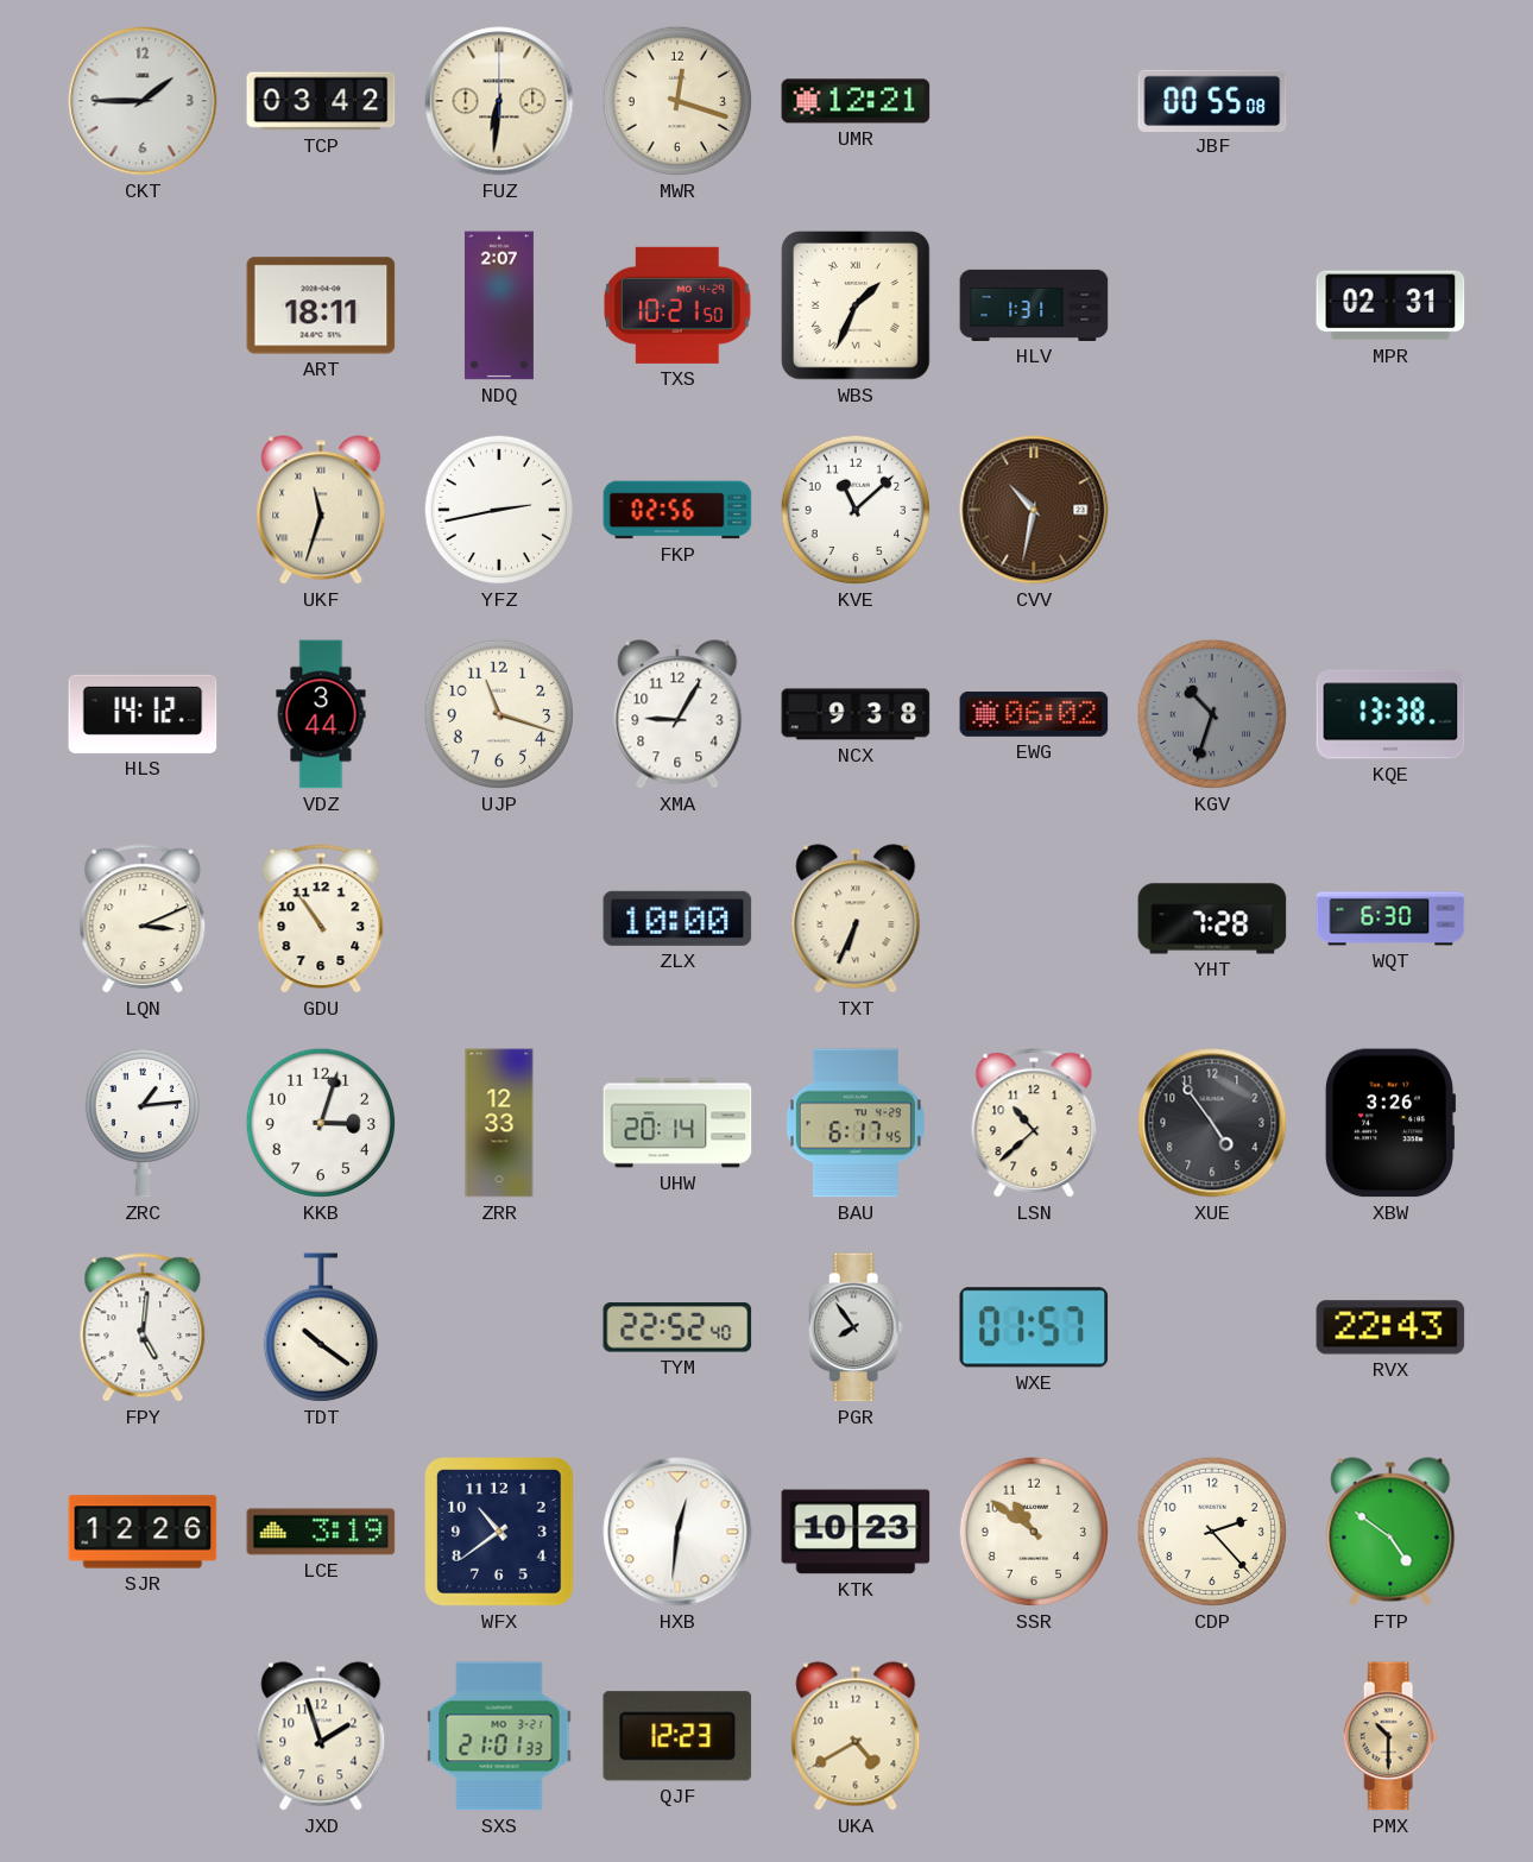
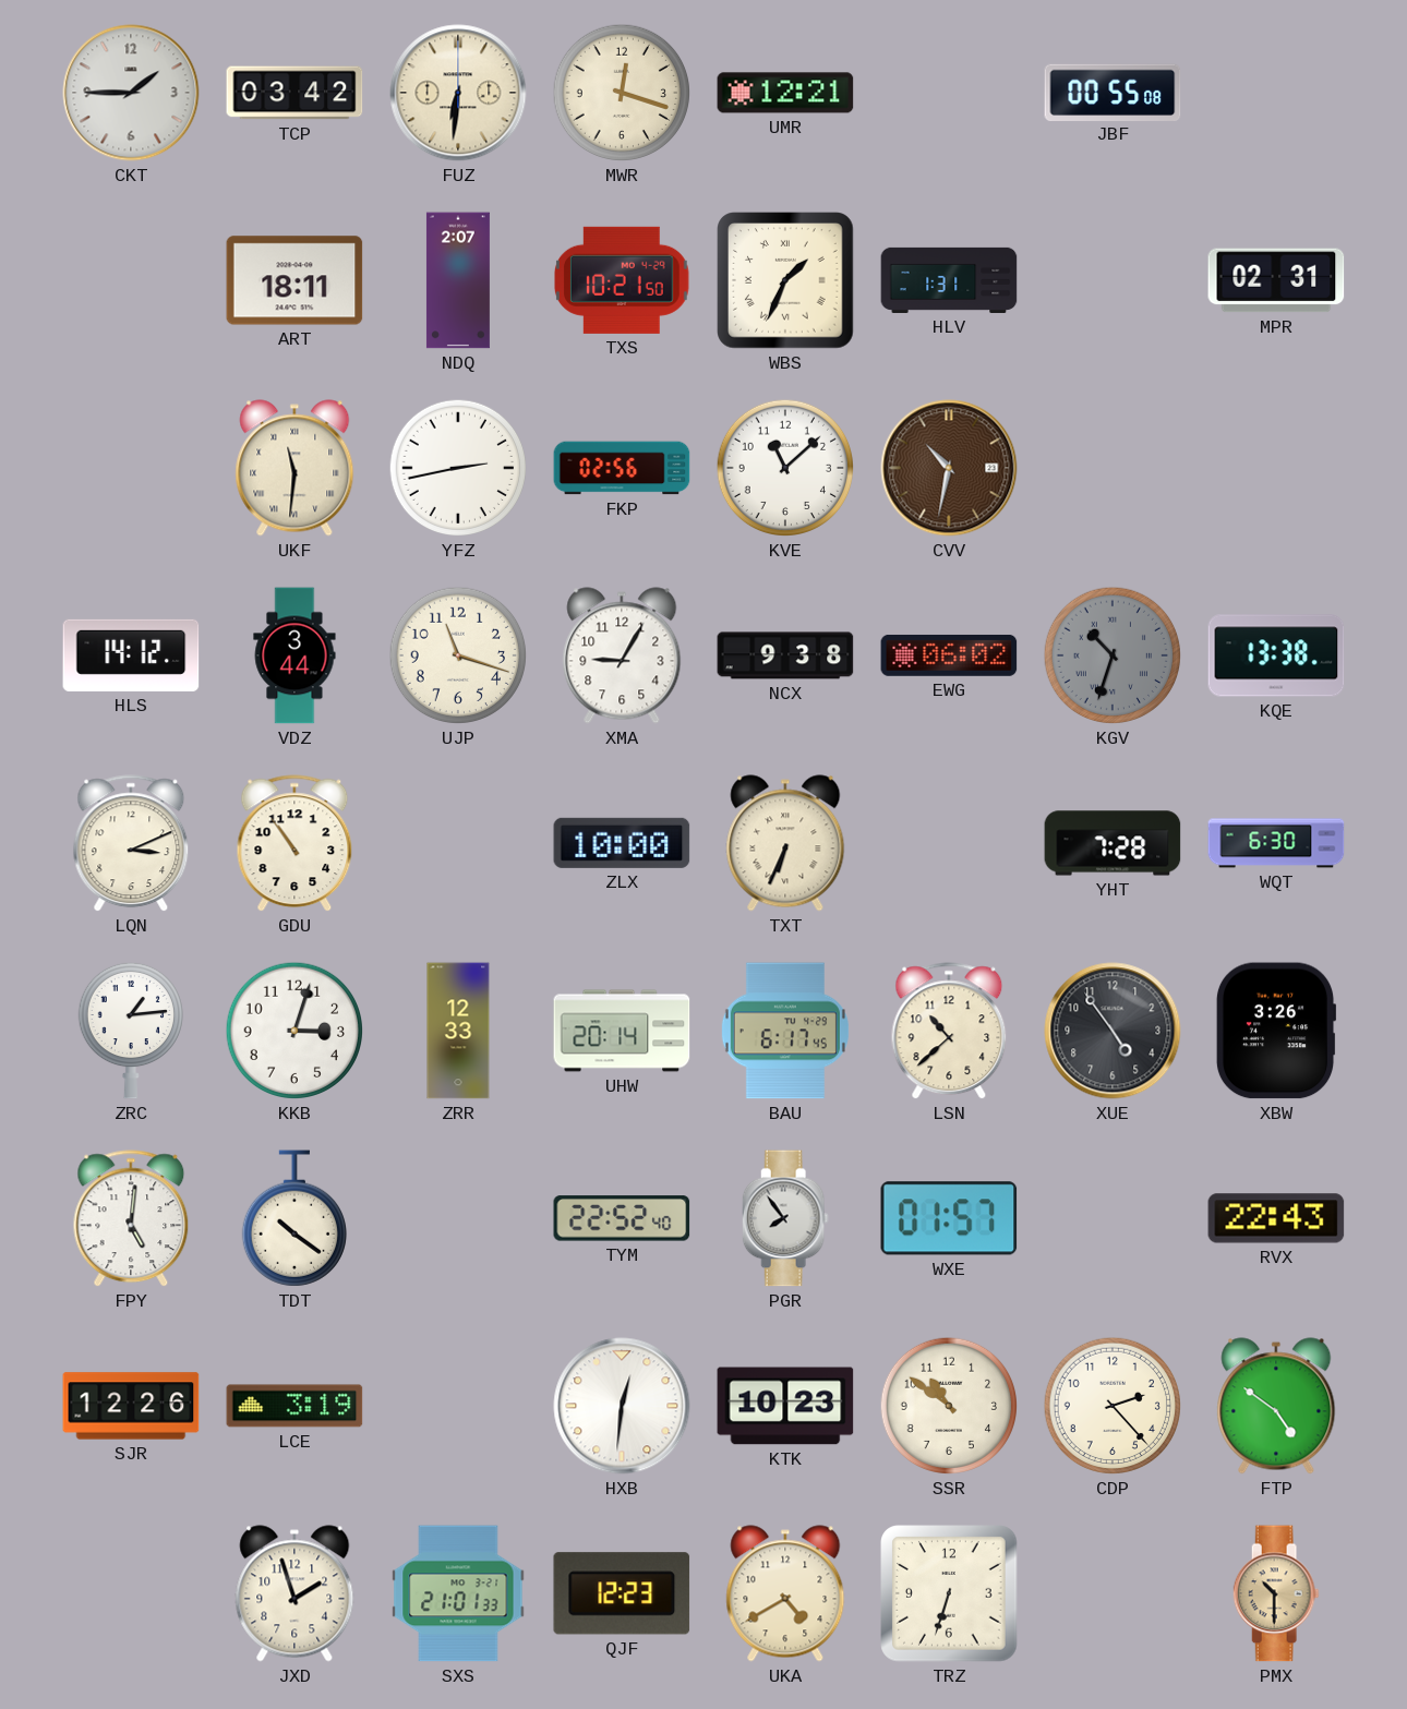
UKF: 11:33 -> 11:31
WFX: 10:39 -> none
TRZ: none -> 6:33
